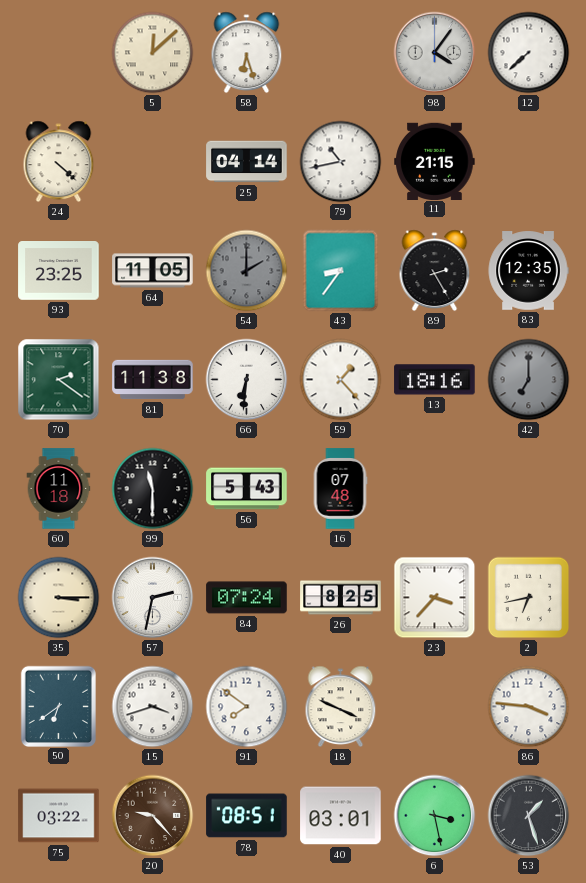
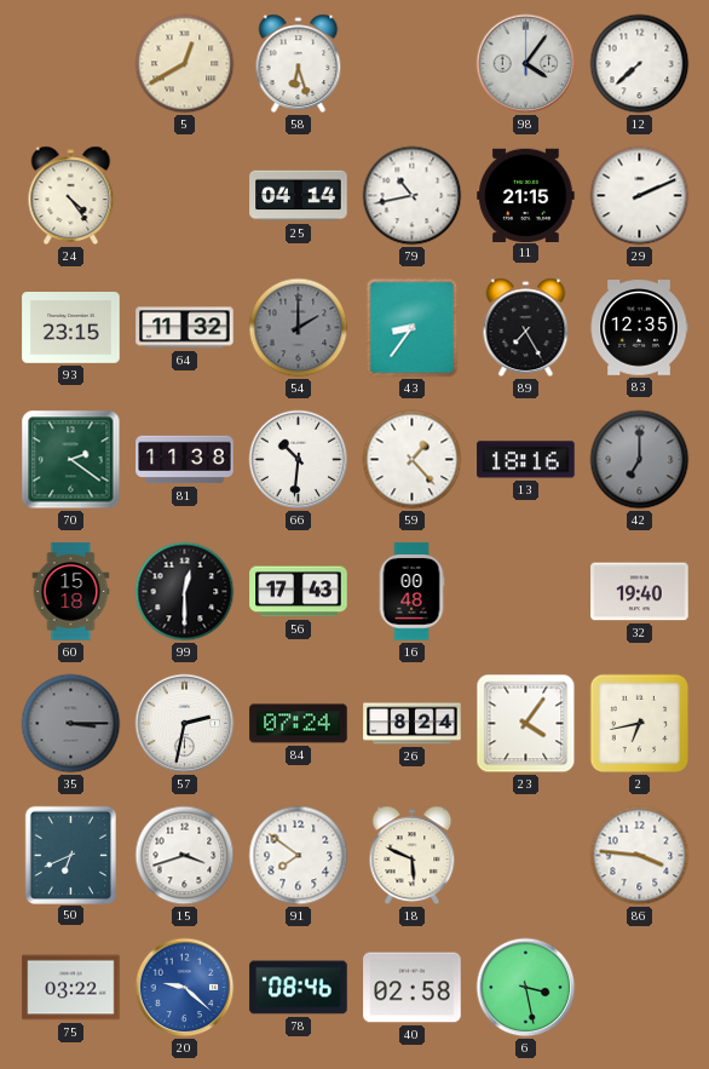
5: 12:08 -> 12:40
24: 4:22 -> 4:24
29: none -> 2:11
93: 23:25 -> 23:15
64: 11:05 -> 11:32
89: 2:25 -> 7:25
66: 6:31 -> 10:31
60: 11:18 -> 15:18
99: 11:30 -> 12:30
56: 5:43 -> 17:43
16: 07:48 -> 00:48
32: none -> 19:40
35 dial: cream -> grey
26: 8:25 -> 8:24
23: 3:37 -> 4:06
50: 6:39 -> 6:41
18: 3:49 -> 5:49
20: 9:23 -> 9:22
20 dial: brown -> blue
78: 08:51 -> 08:46
40: 03:01 -> 02:58
53: 1:27 -> none
